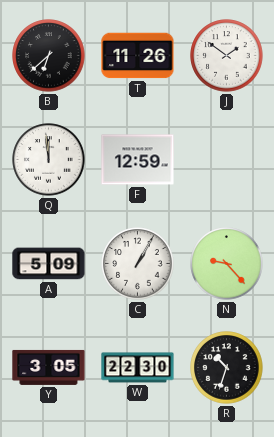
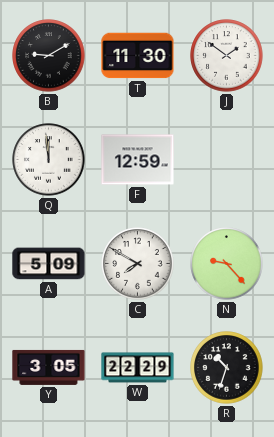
B: 6:38 -> 9:10
T: 11:26 -> 11:30
C: 1:05 -> 7:50
W: 22:30 -> 22:29
